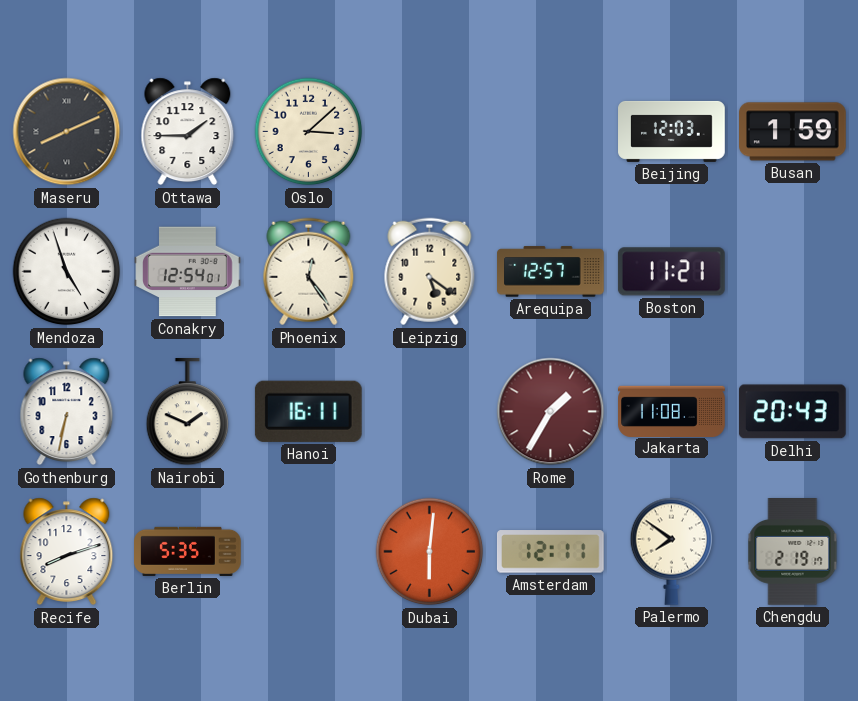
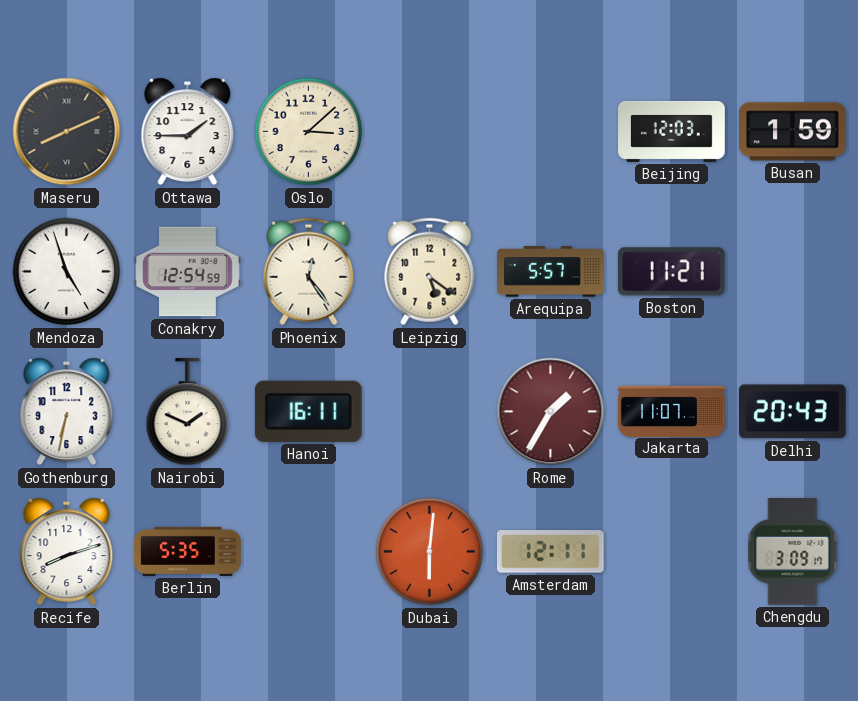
Conakry: 12:54:01 -> 12:54:59
Arequipa: 12:57 -> 5:57
Jakarta: 11:08 -> 11:07
Palermo: 7:51 -> none
Chengdu: 2:19 -> 3:09
